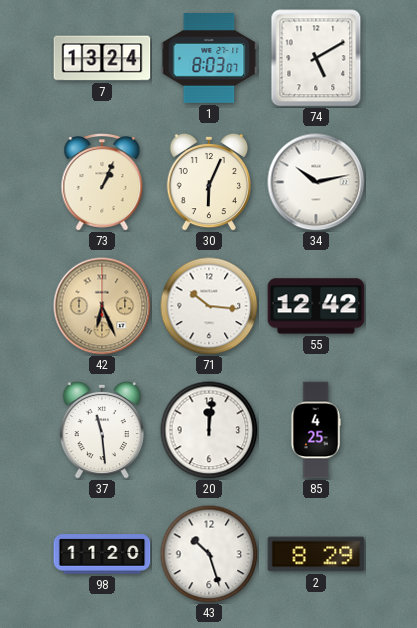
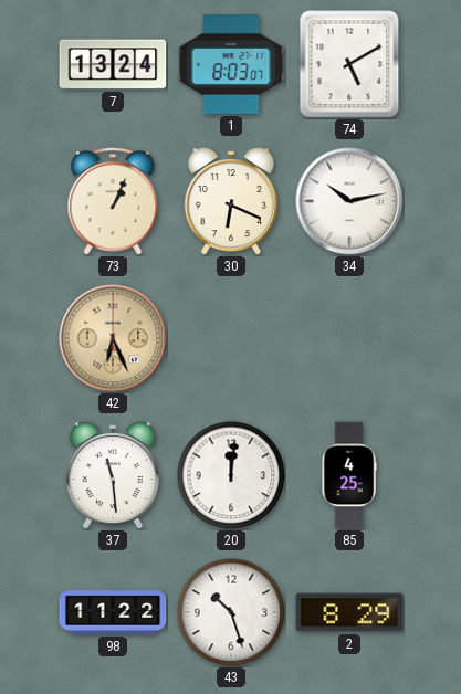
30: 6:04 -> 6:19
71: 10:16 -> none
55: 12:42 -> none
98: 11:20 -> 11:22
